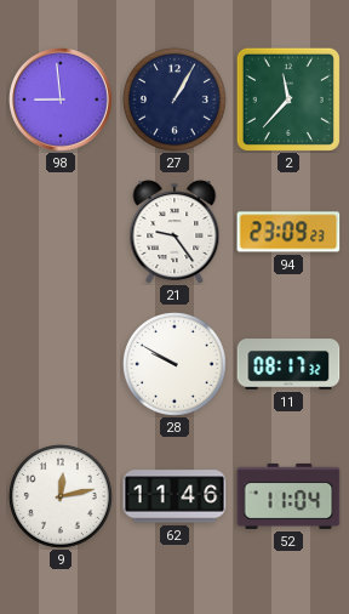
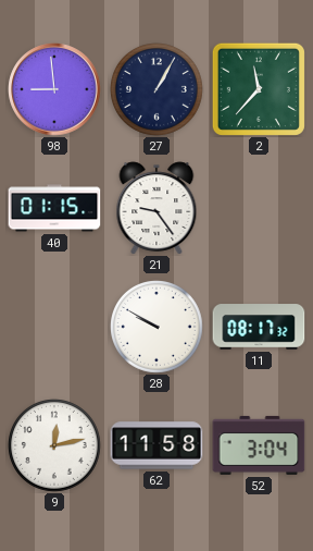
40: none -> 01:15
94: 23:09 -> none
62: 11:46 -> 11:58
52: 11:04 -> 3:04
